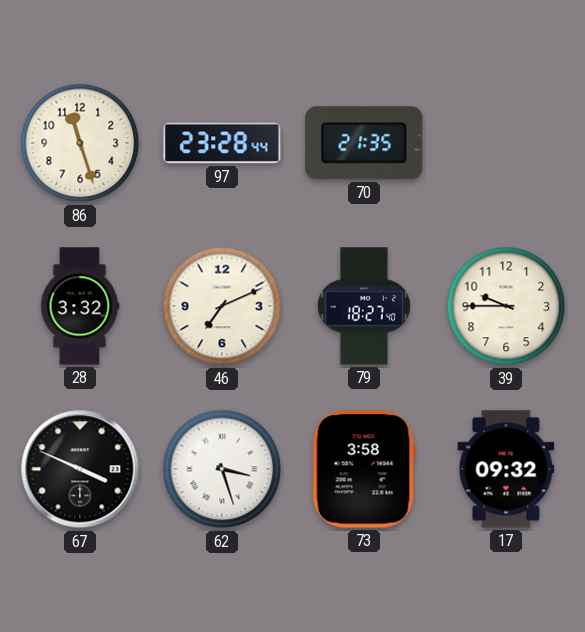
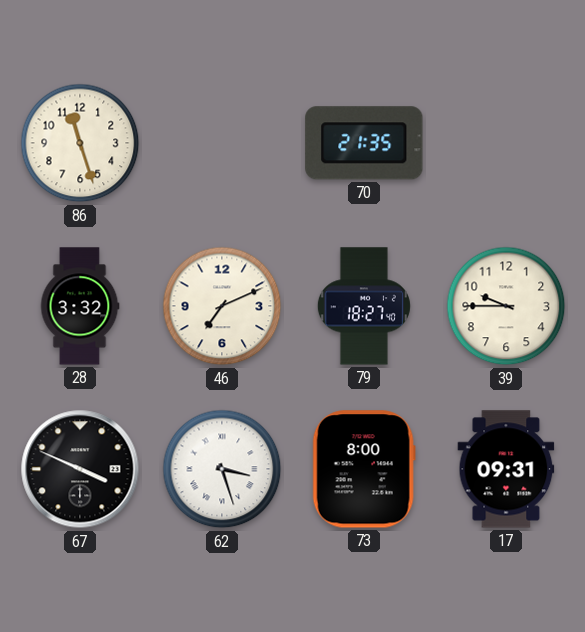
97: 23:28 -> none
73: 3:58 -> 8:00
17: 09:32 -> 09:31
